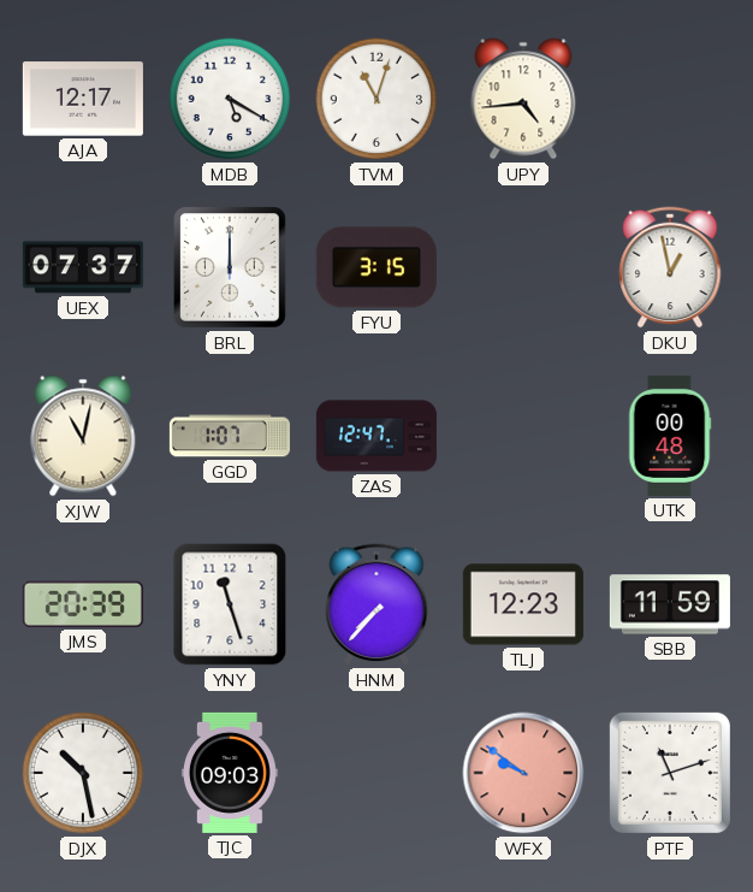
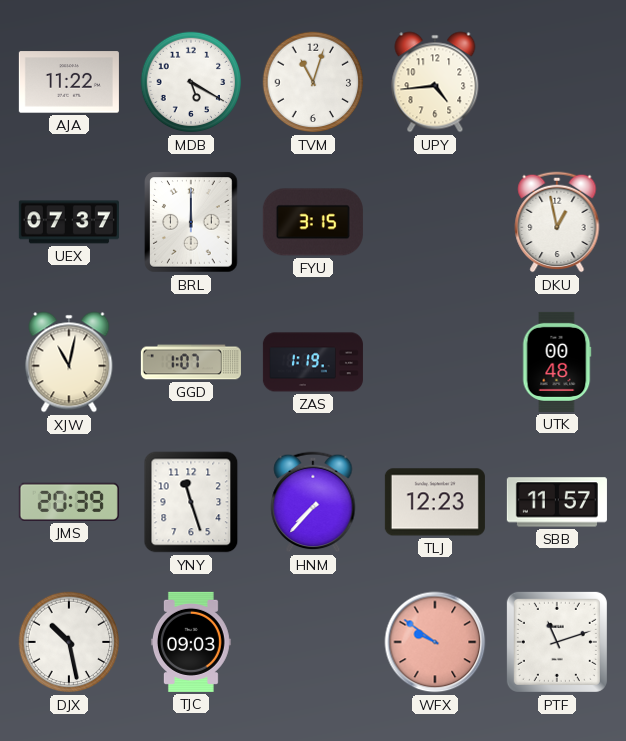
AJA: 12:17 -> 11:22
ZAS: 12:47 -> 1:19
SBB: 11:59 -> 11:57
